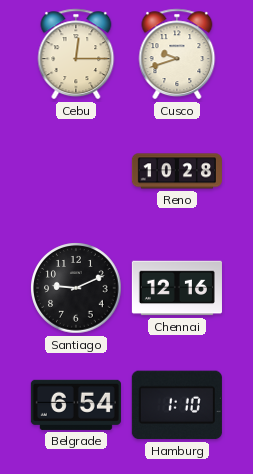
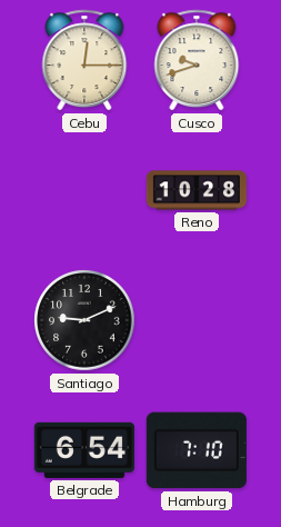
Chennai: 12:16 -> none
Hamburg: 1:10 -> 7:10
